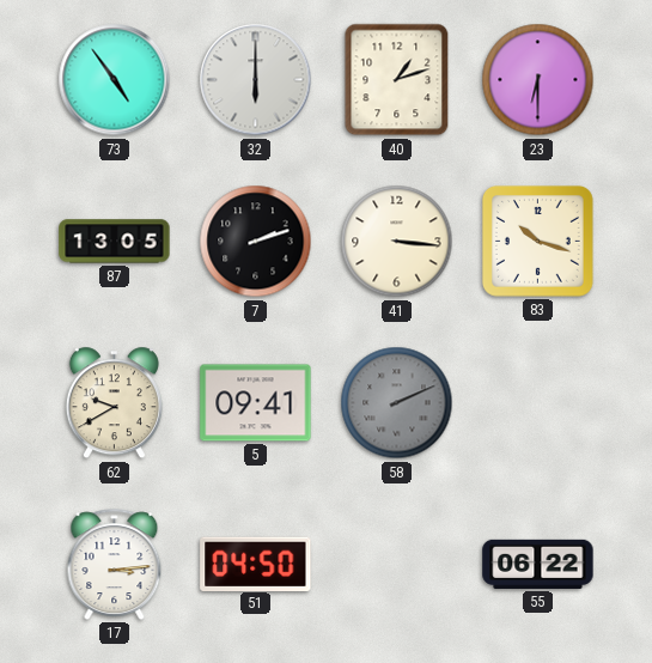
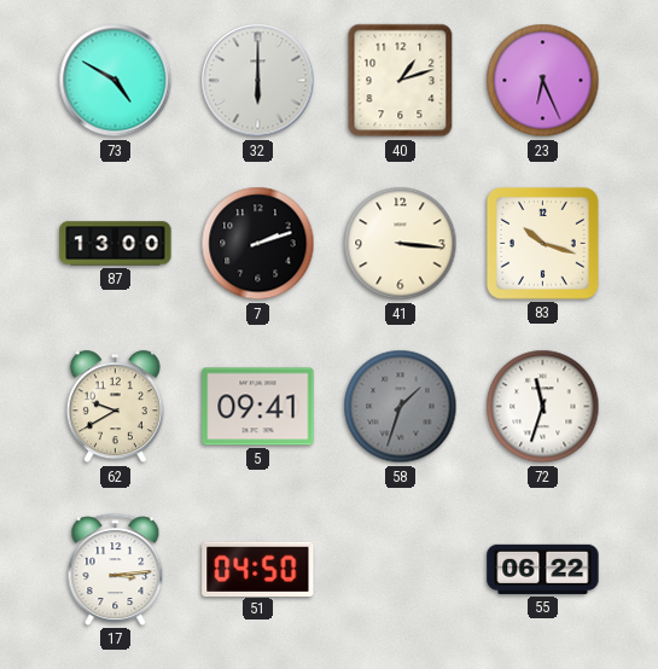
73: 4:54 -> 4:50
23: 6:30 -> 6:26
87: 13:05 -> 13:00
58: 2:11 -> 1:33
72: none -> 11:33
